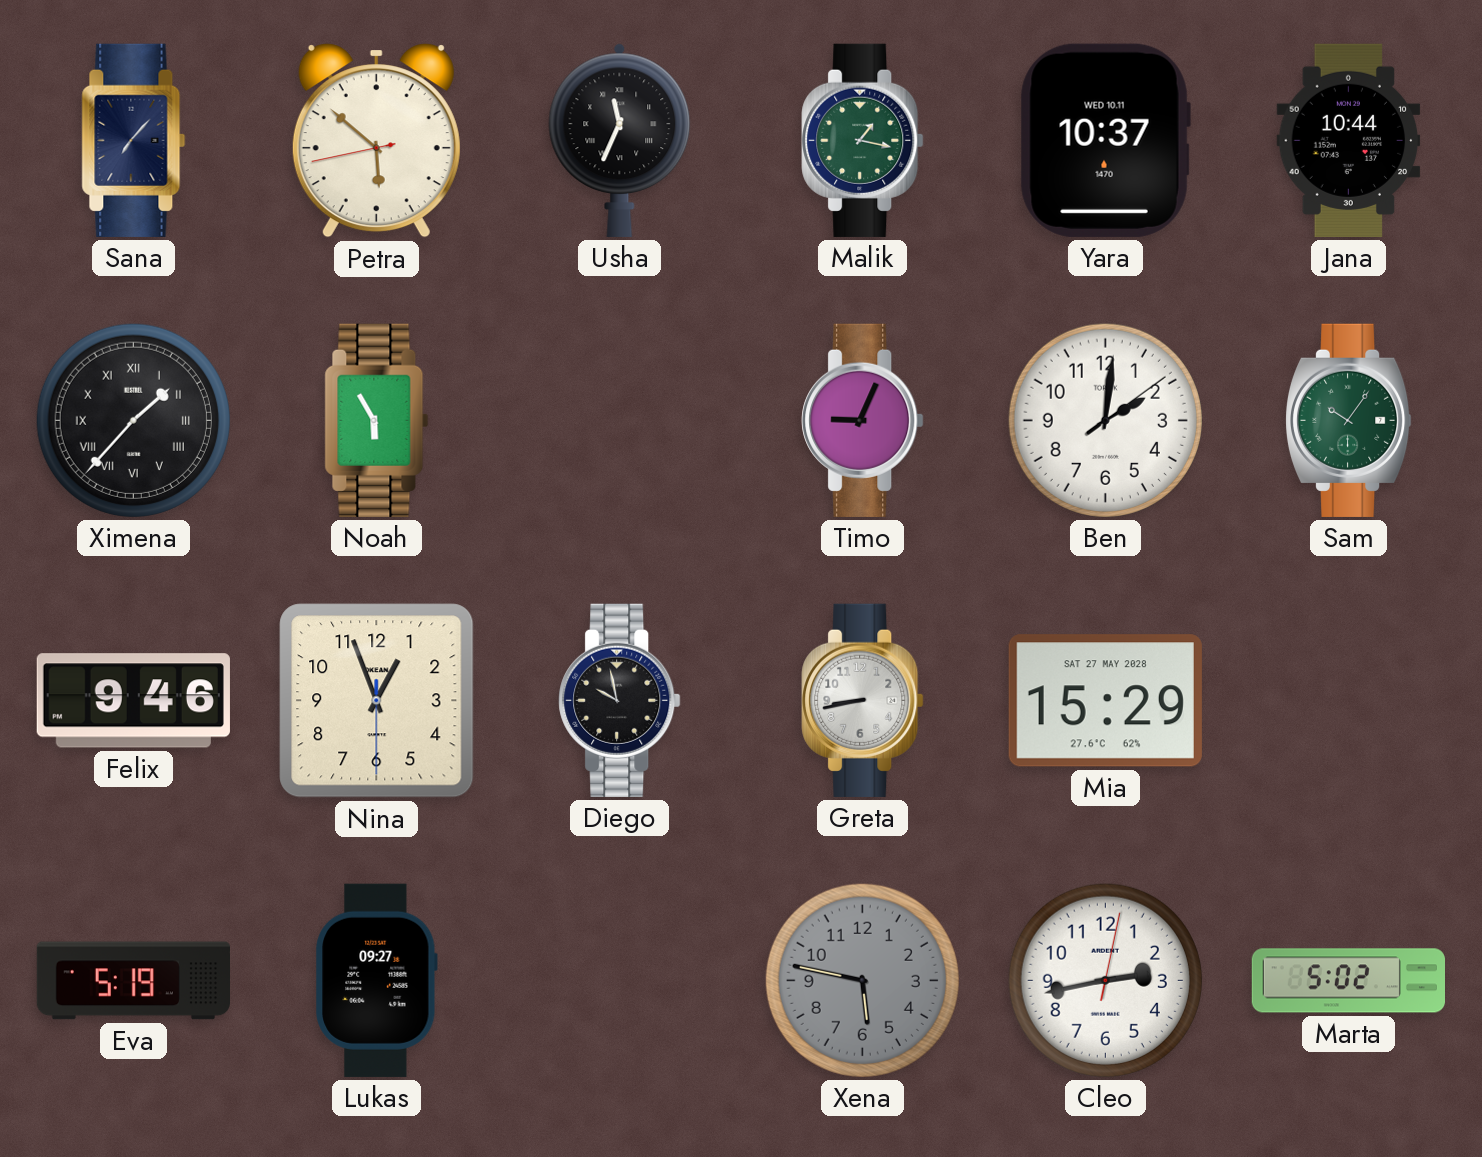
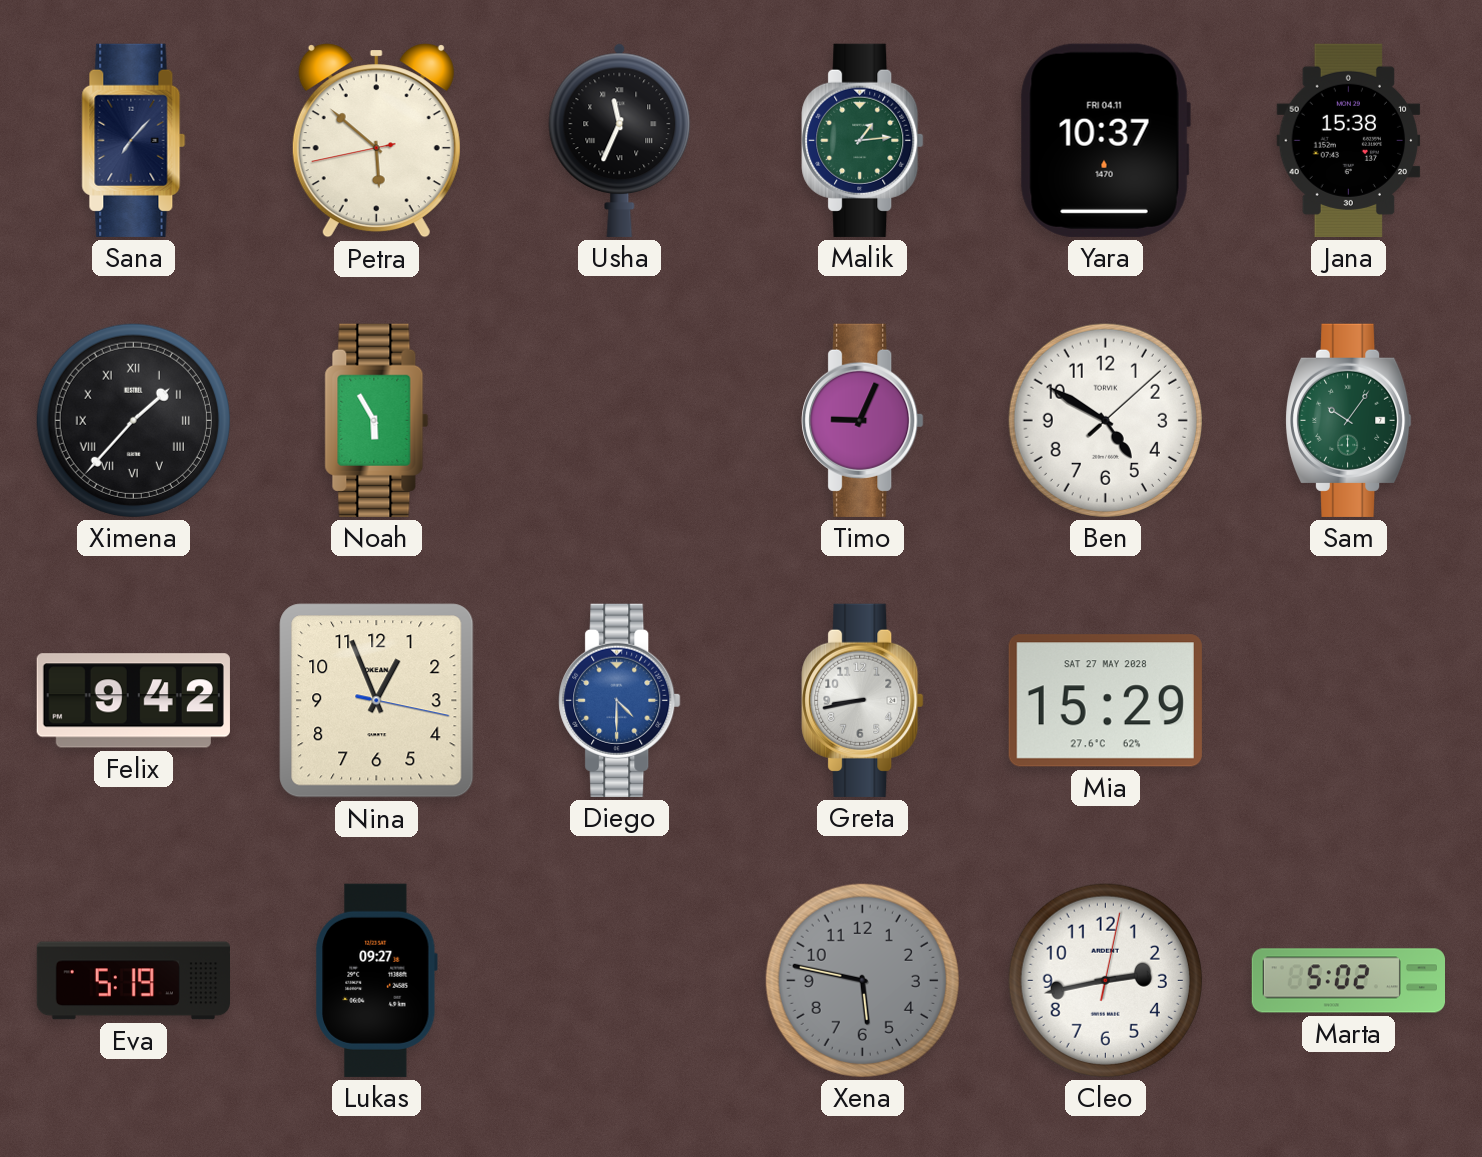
Malik: 1:17 -> 1:14
Yara date: WED 10.11 -> FRI 04.11
Jana: 10:44 -> 15:38
Ben: 2:01 -> 4:50
Felix: 9:46 -> 9:42
Nina: 12:56:30 -> 12:56:17
Diego: 9:58 -> 4:30
Diego dial: black -> blue
